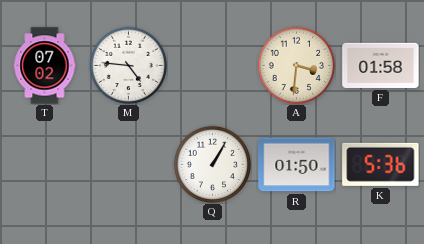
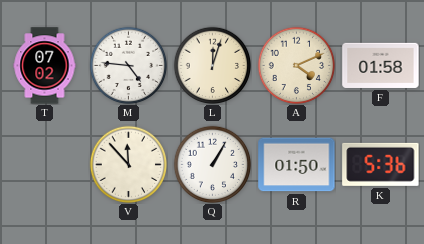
L: none -> 12:03
A: 3:31 -> 4:11
V: none -> 11:53
